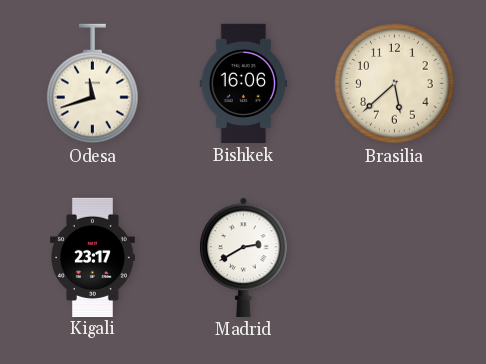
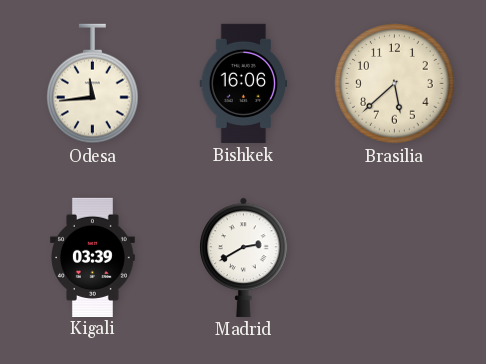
Odesa: 11:42 -> 11:44
Kigali: 23:17 -> 03:39
